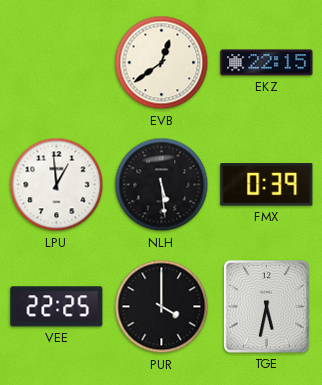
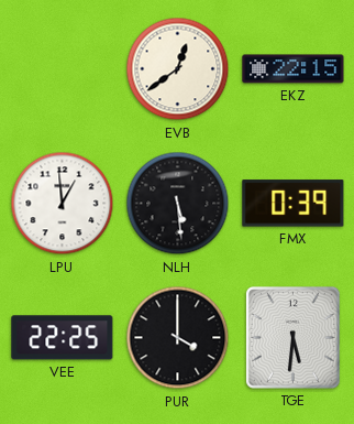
TGE: 5:32 -> 5:31
